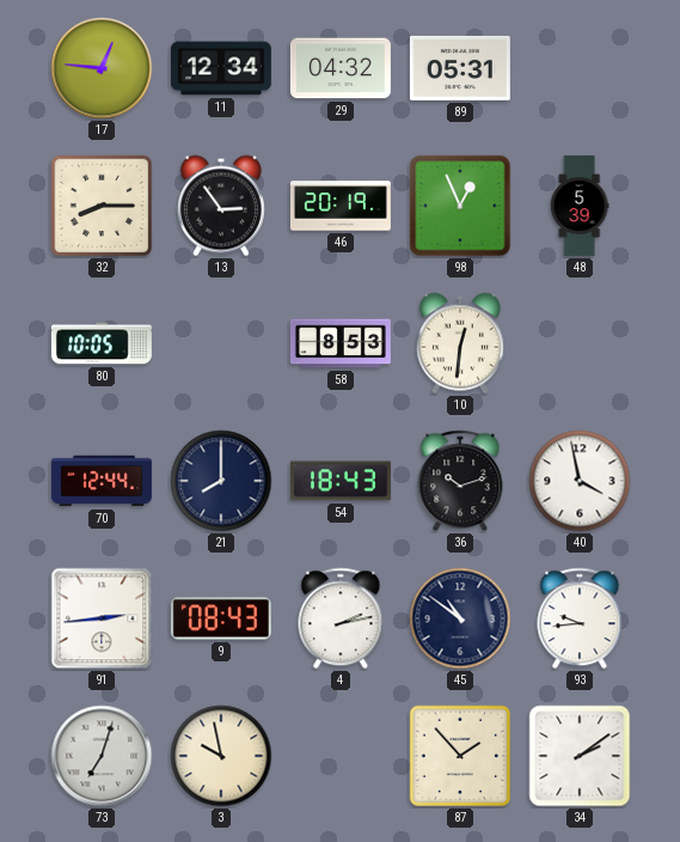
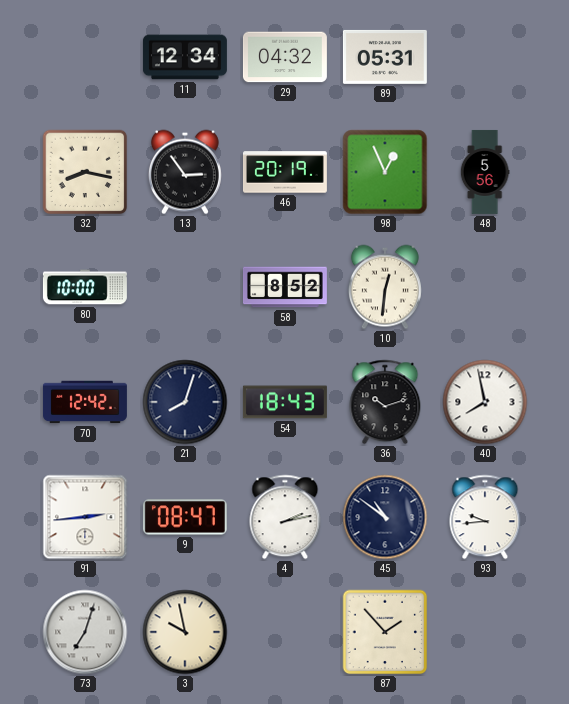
17: 12:46 -> none
32: 8:15 -> 8:17
48: 5:39 -> 5:56
80: 10:05 -> 10:00
58: 8:53 -> 8:52
70: 12:44 -> 12:42
21: 8:00 -> 8:03
40: 3:58 -> 7:58
9: 08:43 -> 08:47
34: 2:09 -> none
